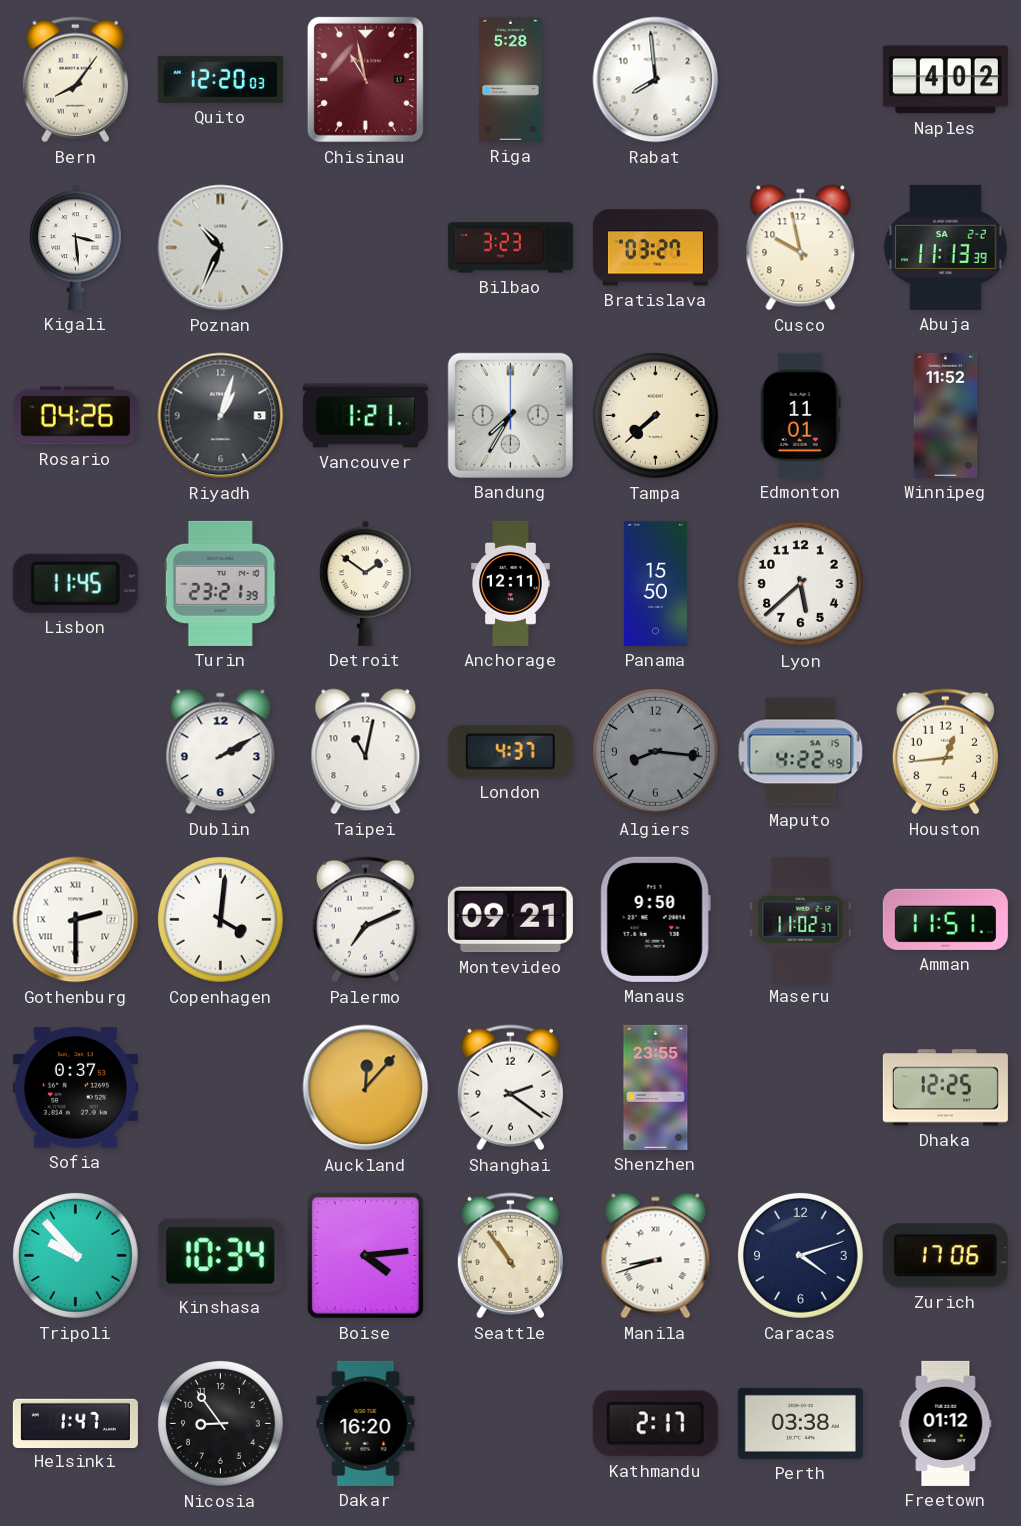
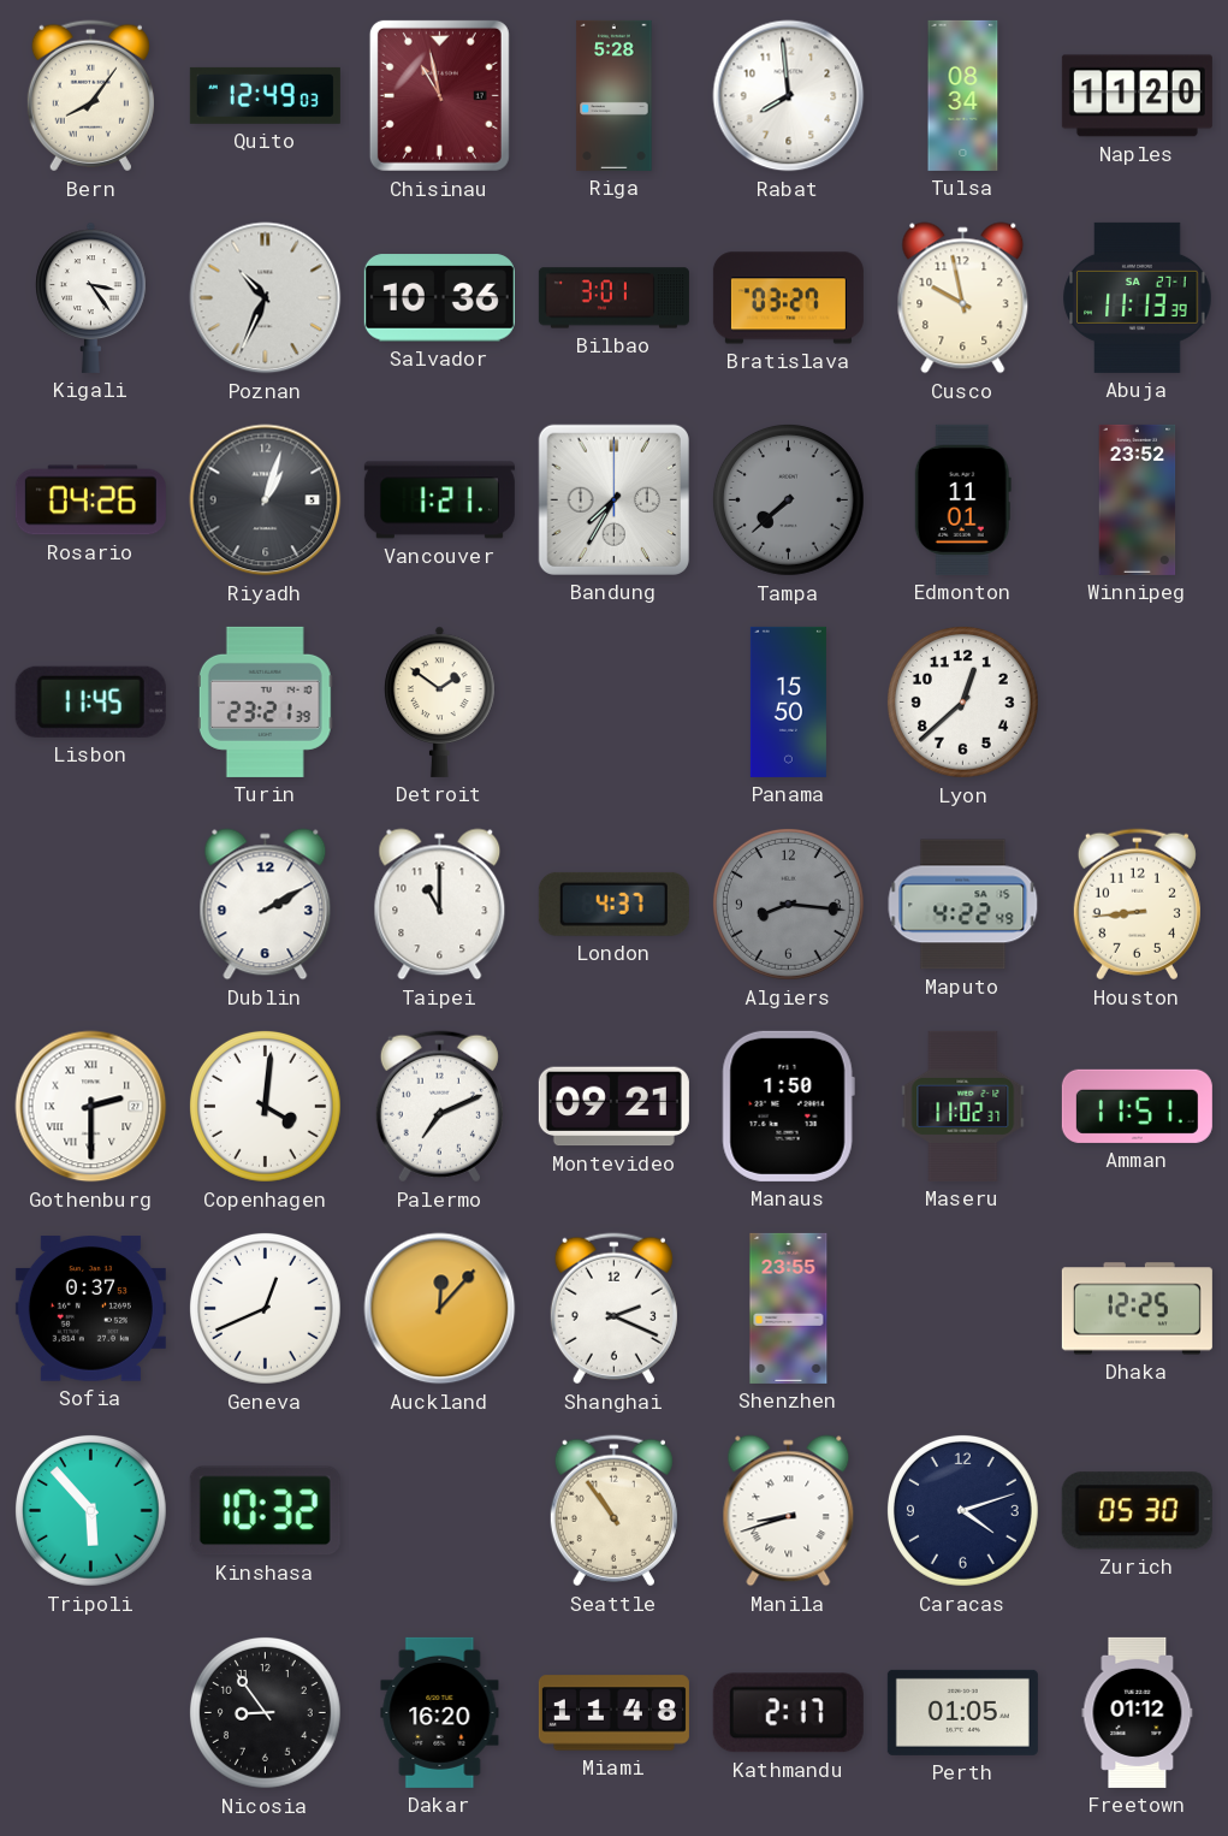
Quito: 12:20 -> 12:49
Tulsa: none -> 08:34
Naples: 4:02 -> 11:20
Kigali: 3:29 -> 3:24
Salvador: none -> 10:36
Bilbao: 3:23 -> 3:01
Abuja date: SA 2-2 -> SA 27-1
Tampa dial: cream -> grey
Winnipeg: 11:52 -> 23:52
Anchorage: 12:11 -> none
Lyon: 5:38 -> 12:38
Taipei: 11:02 -> 11:00
Houston: 12:44 -> 8:44
Manaus: 9:50 -> 1:50
Geneva: none -> 12:41
Shanghai: 2:21 -> 2:19
Tripoli: 9:53 -> 5:53
Kinshasa: 10:34 -> 10:32
Boise: 4:14 -> none
Zurich: 17:06 -> 05:30
Helsinki: 1:47 -> none
Miami: none -> 11:48
Perth: 03:38 -> 01:05
